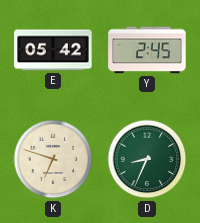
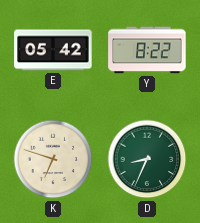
Y: 2:45 -> 8:22
